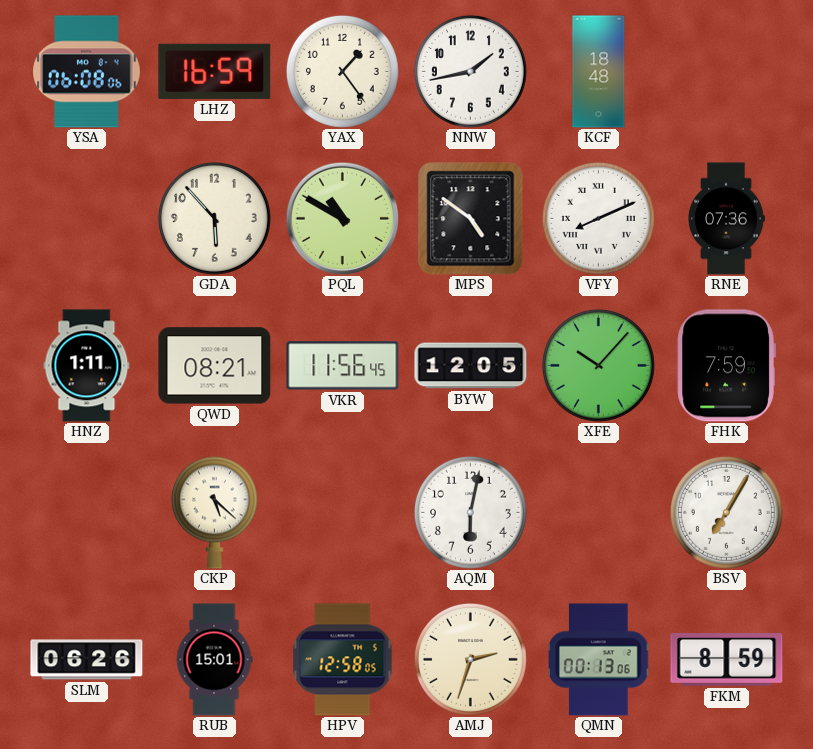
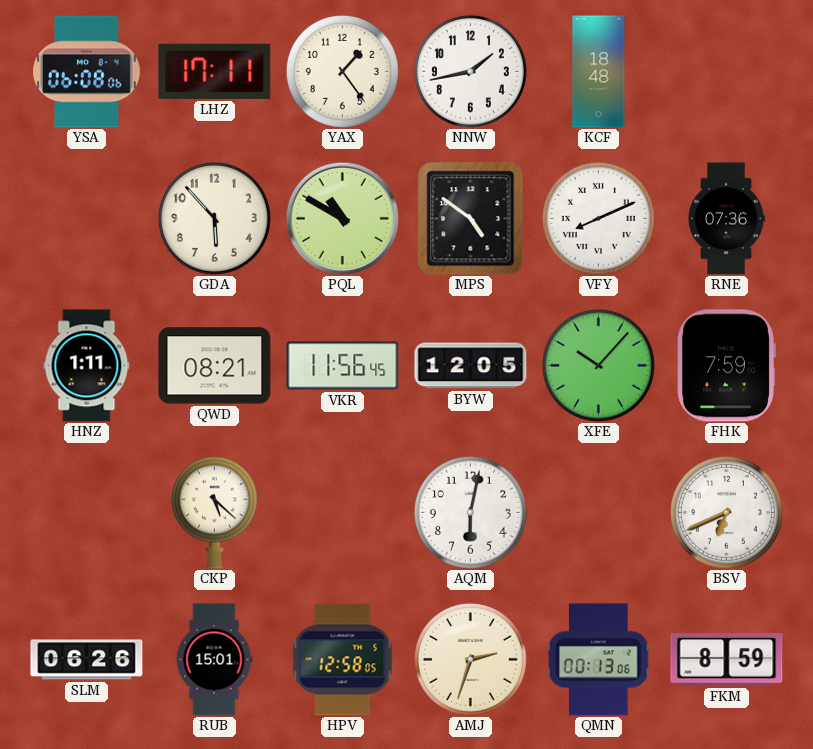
LHZ: 16:59 -> 17:11
BSV: 7:05 -> 6:41
